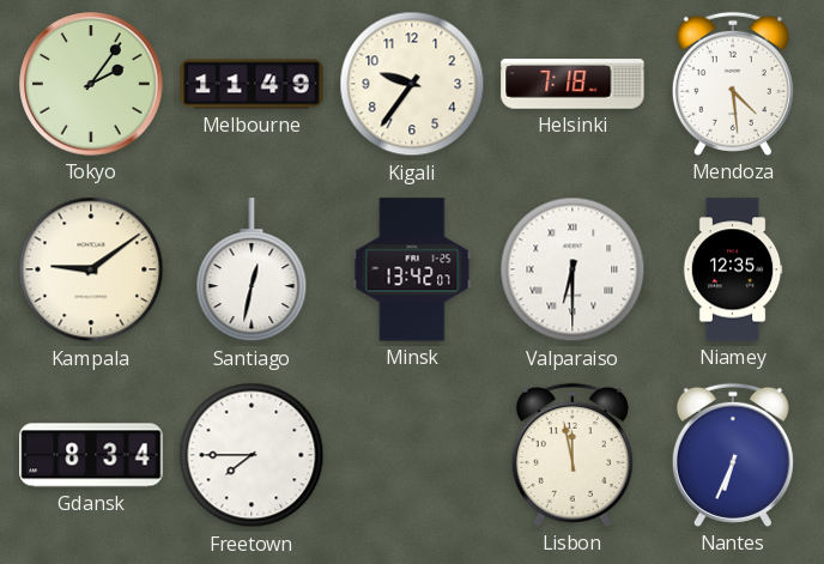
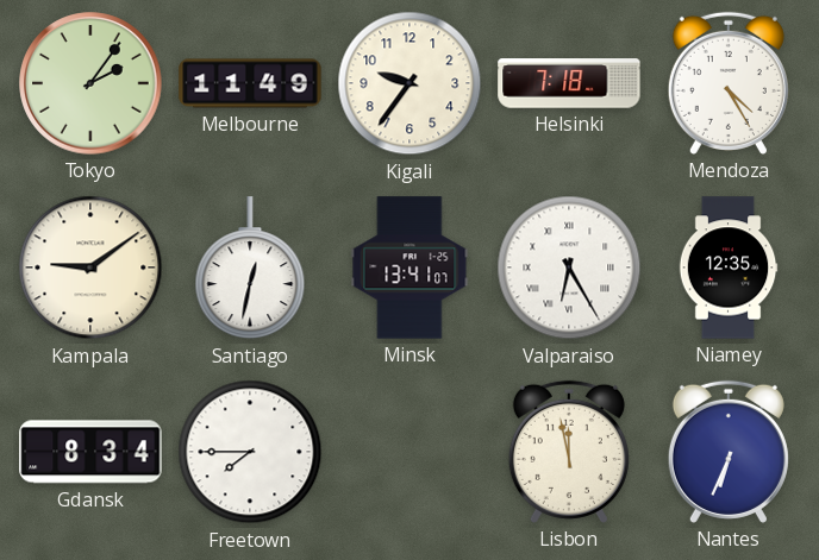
Mendoza: 4:29 -> 4:25
Minsk: 13:42 -> 13:41
Valparaiso: 6:30 -> 6:25
